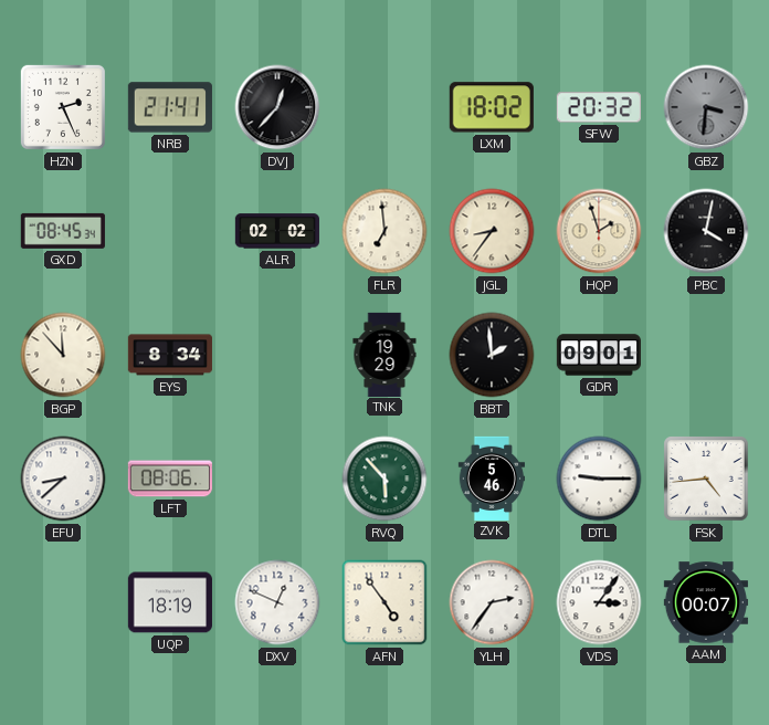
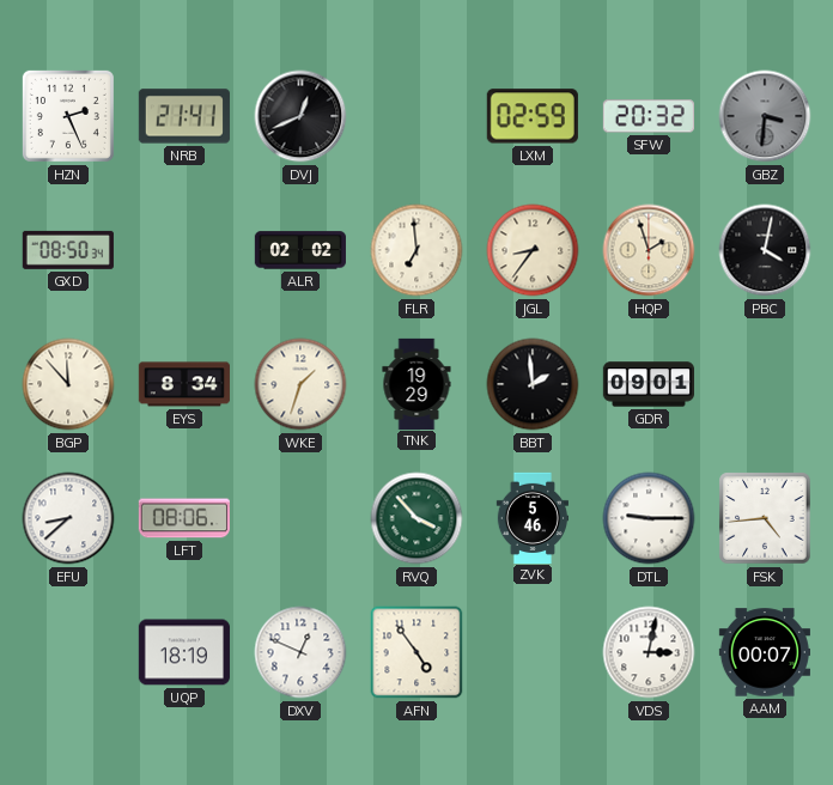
DVJ: 12:37 -> 12:41
LXM: 18:02 -> 02:59
GXD: 08:45 -> 08:50
WKE: none -> 1:33
RVQ: 5:53 -> 3:53
YLH: 2:36 -> none
VDS: 3:06 -> 3:02
